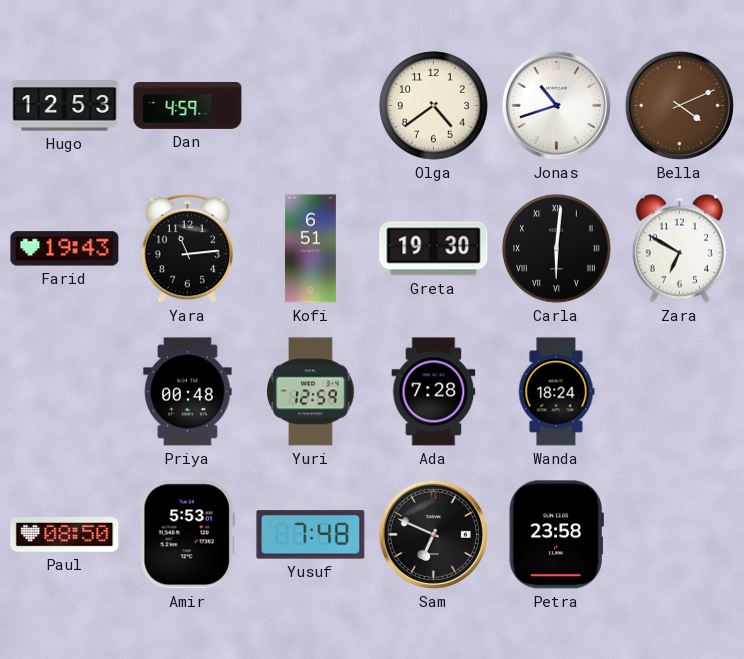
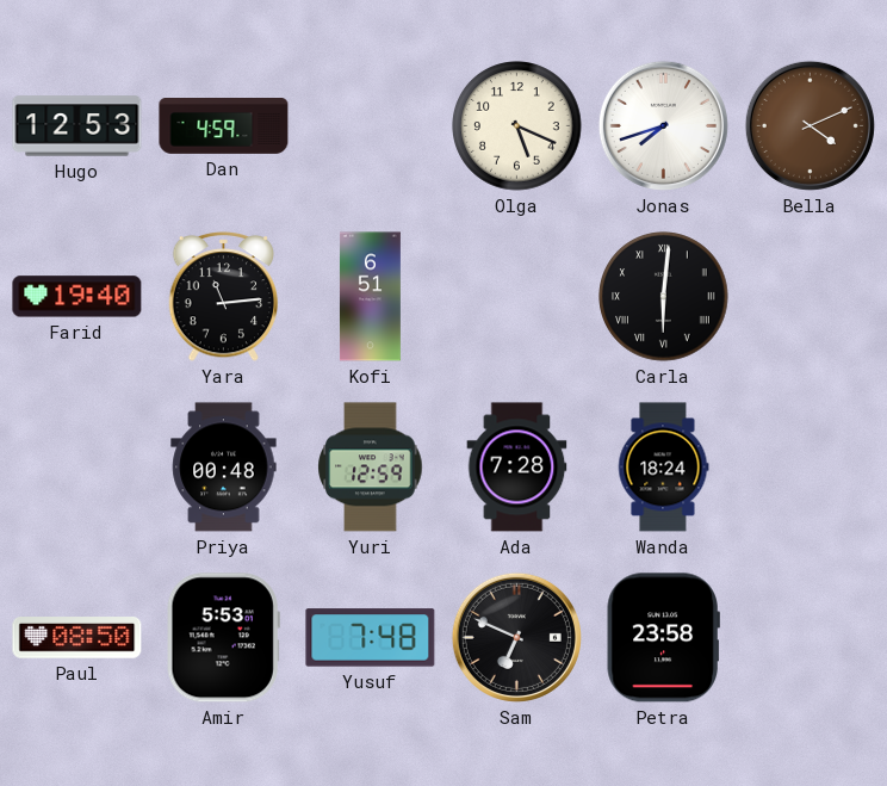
Olga: 4:39 -> 5:19
Jonas: 10:42 -> 7:42
Farid: 19:43 -> 19:40
Greta: 19:30 -> none
Zara: 6:50 -> none
